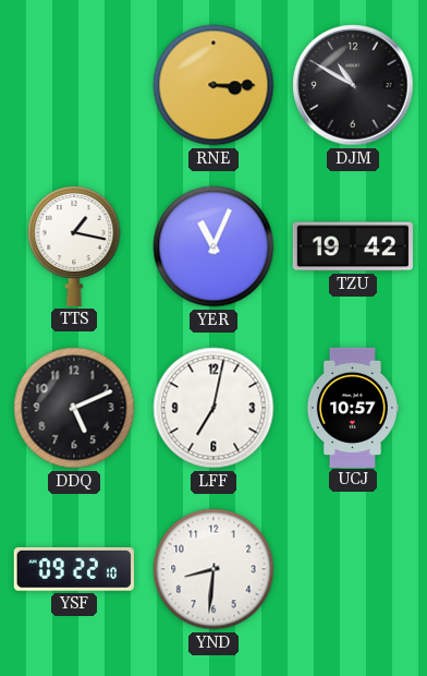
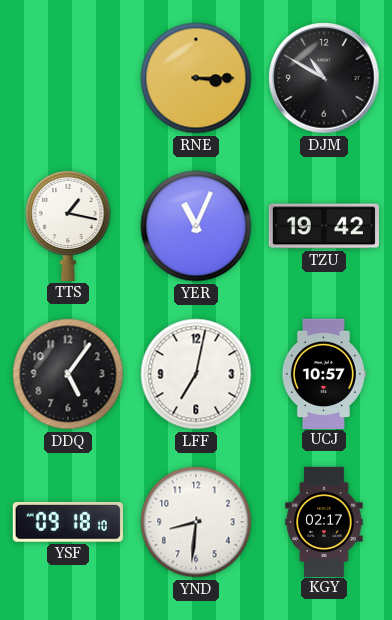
DDQ: 5:11 -> 5:06
YSF: 09:22 -> 09:18
KGY: none -> 02:17
